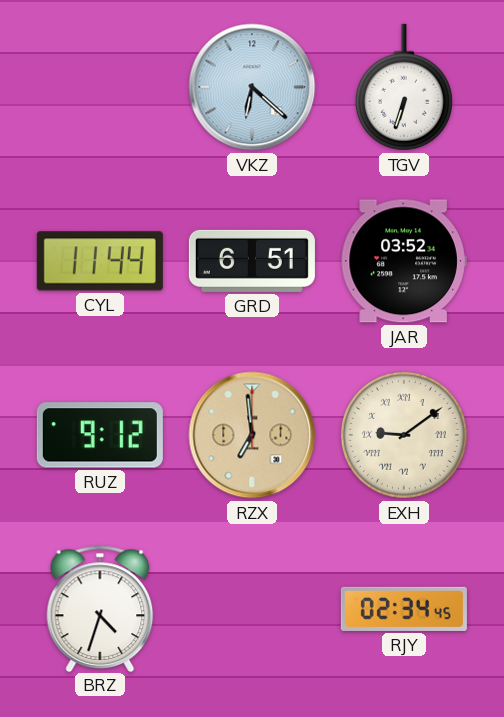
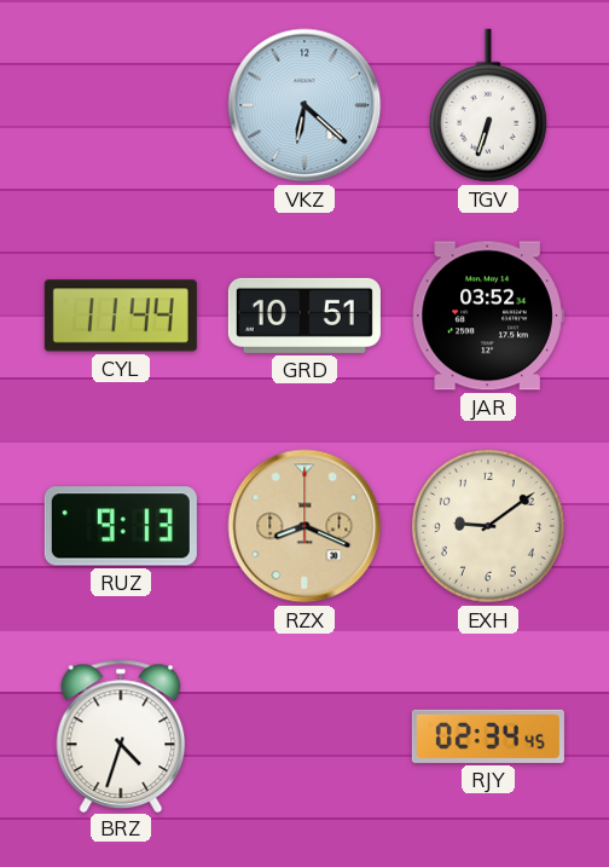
GRD: 6:51 -> 10:51
RUZ: 9:12 -> 9:13
RZX: 6:59 -> 8:19
EXH numerals: Roman -> Arabic
